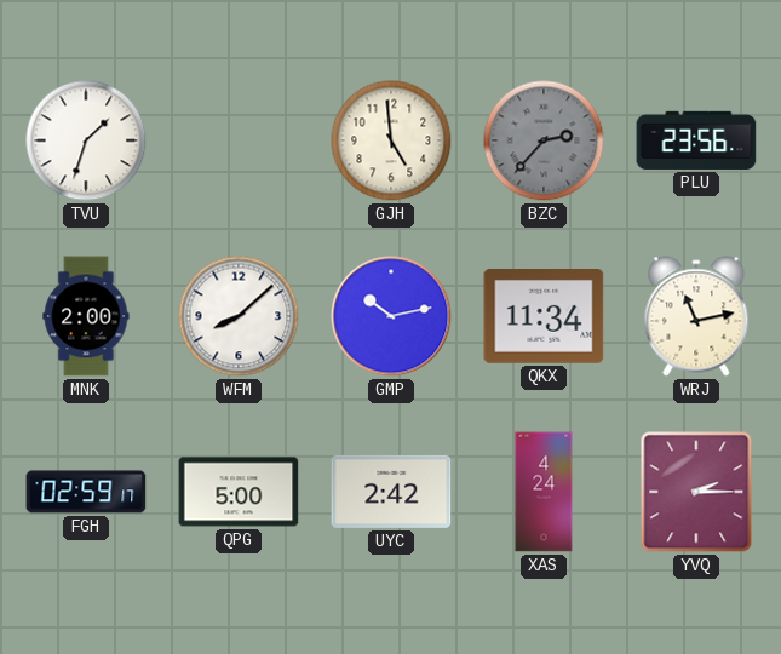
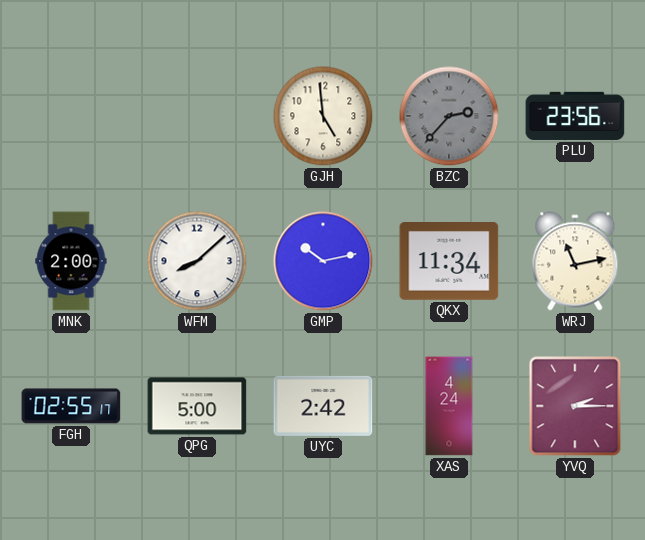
TVU: 1:33 -> none
FGH: 02:59 -> 02:55
